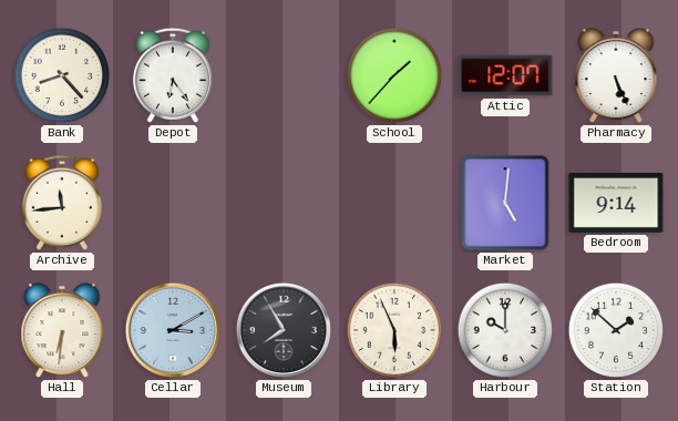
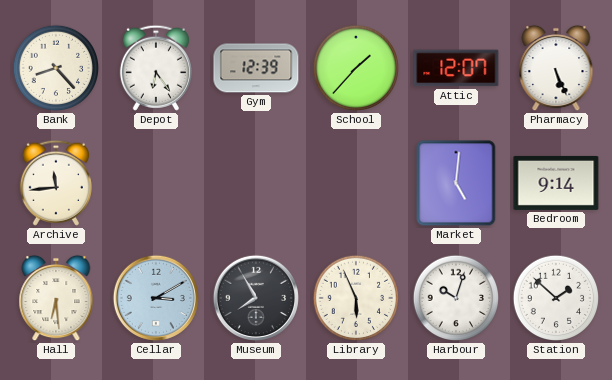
Gym: none -> 12:39
Hall: 6:31 -> 6:29
Harbour: 10:00 -> 10:03
